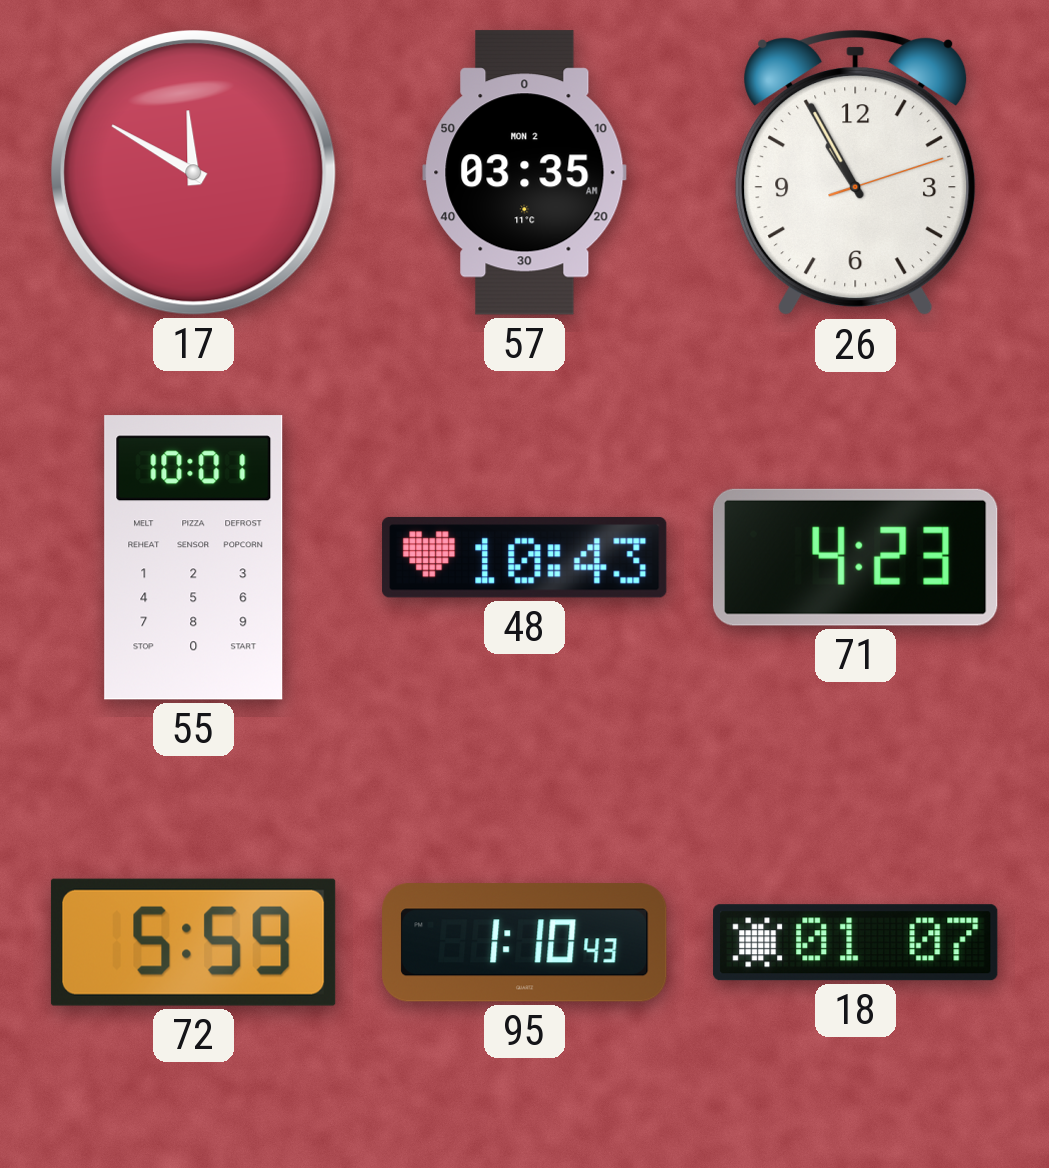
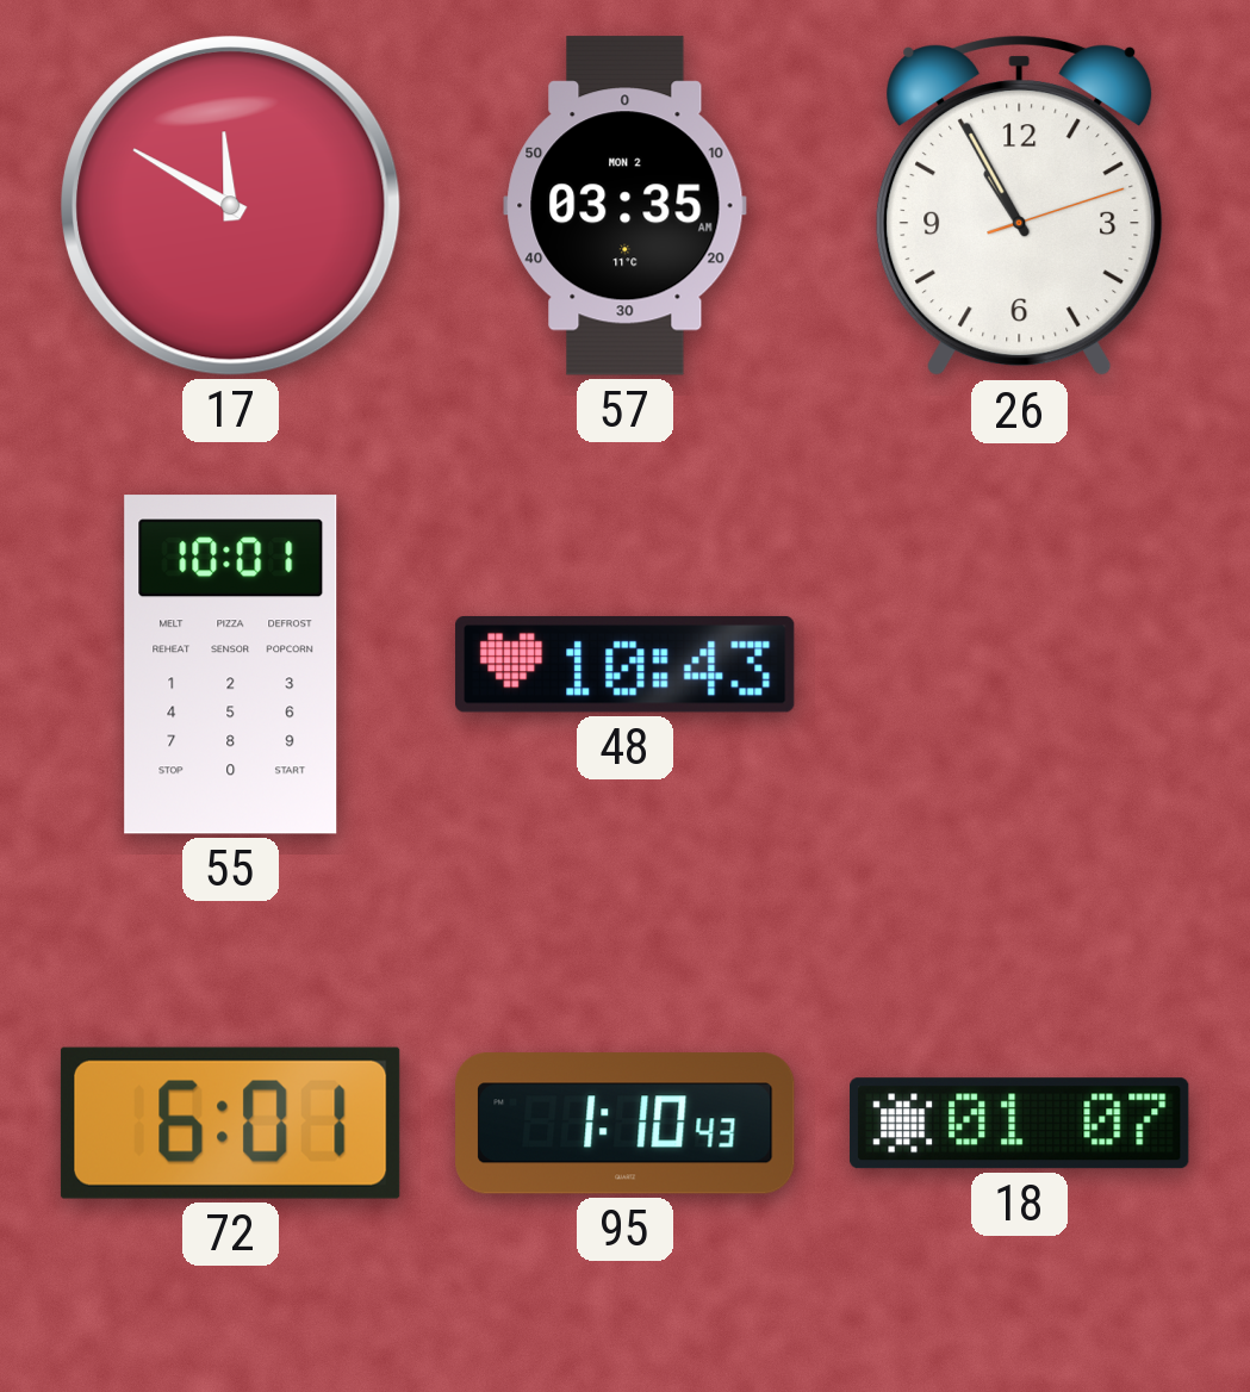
71: 4:23 -> none
72: 5:59 -> 6:01
